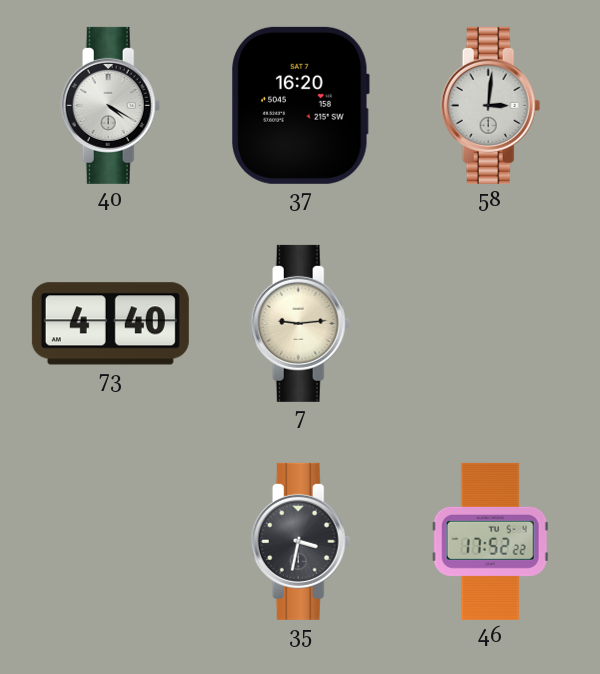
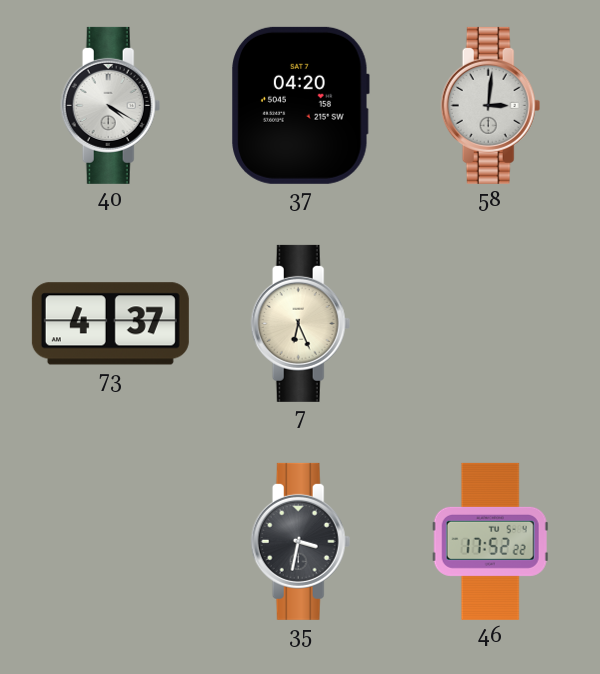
37: 16:20 -> 04:20
73: 4:40 -> 4:37
7: 9:14 -> 6:26
